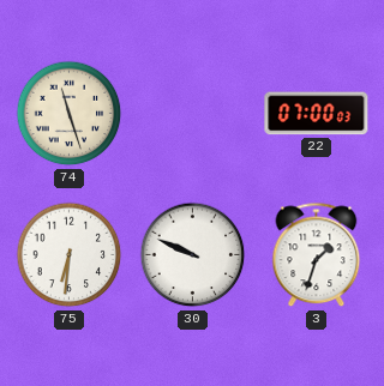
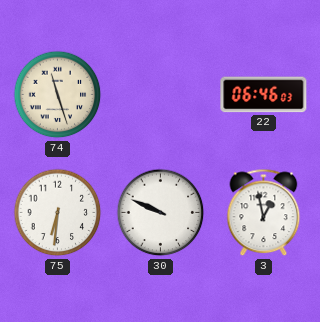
22: 07:00 -> 06:46
3: 1:33 -> 12:58
